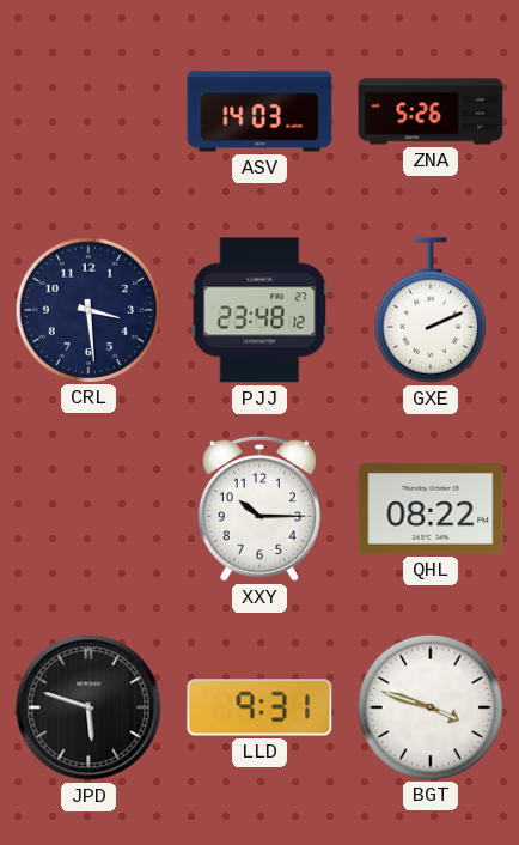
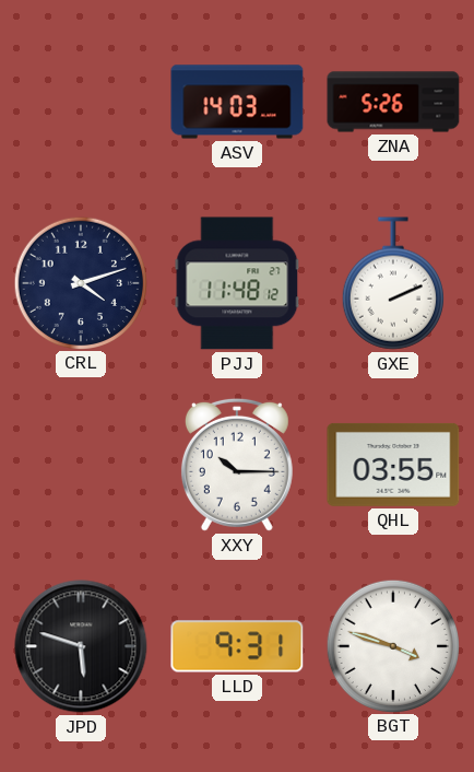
CRL: 3:29 -> 4:12
PJJ: 23:48 -> 11:48
QHL: 08:22 -> 03:55
